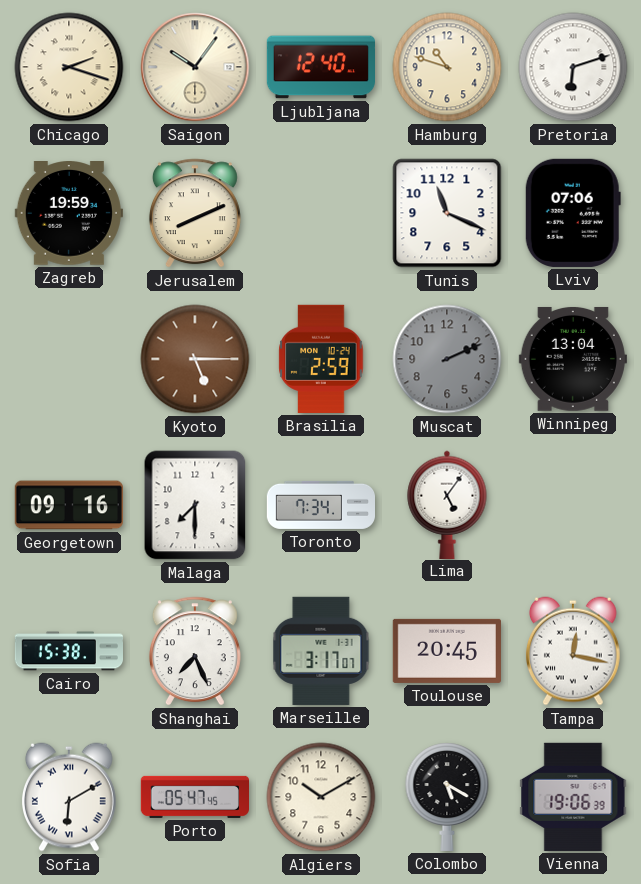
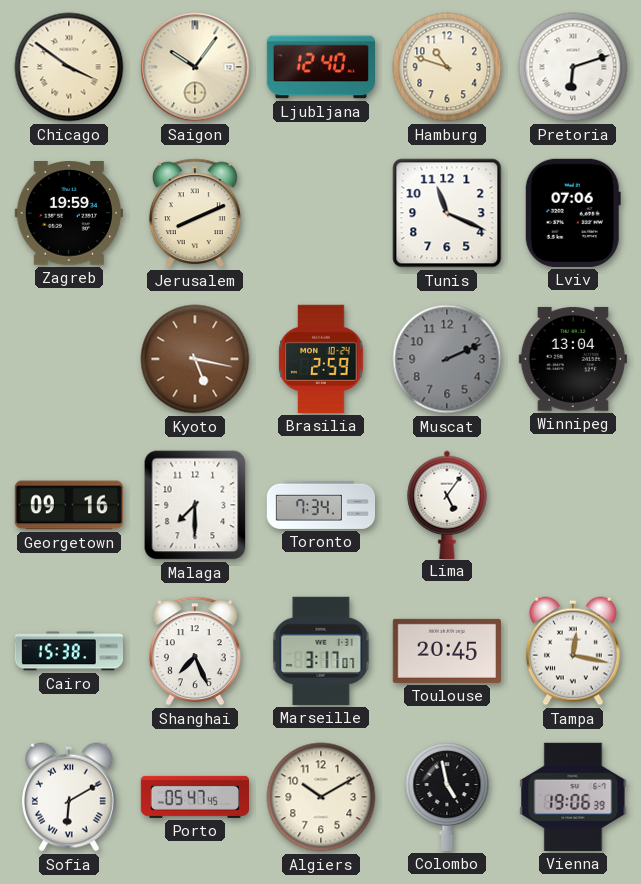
Chicago: 2:18 -> 3:51
Kyoto: 5:15 -> 5:17
Colombo: 5:20 -> 4:58
